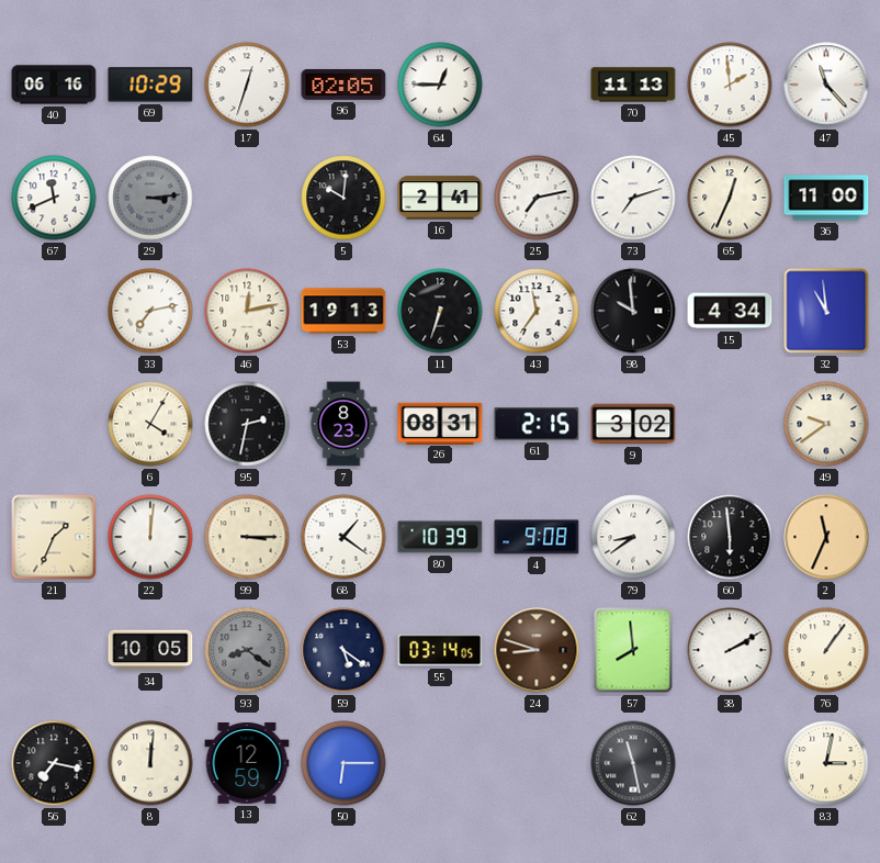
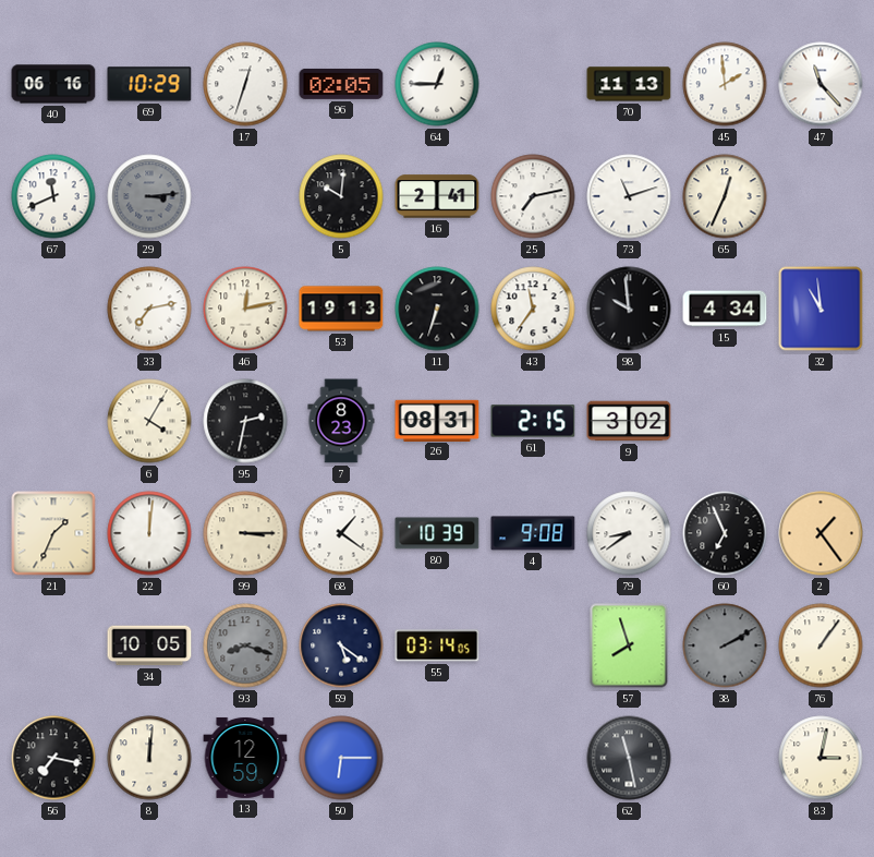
73: 7:12 -> 11:12
36: 11:00 -> none
49: 9:39 -> none
60: 5:59 -> 6:56
2: 11:34 -> 1:24
93: 8:21 -> 8:18
24: 8:48 -> none
57: 7:59 -> 7:57
38 dial: white -> grey
